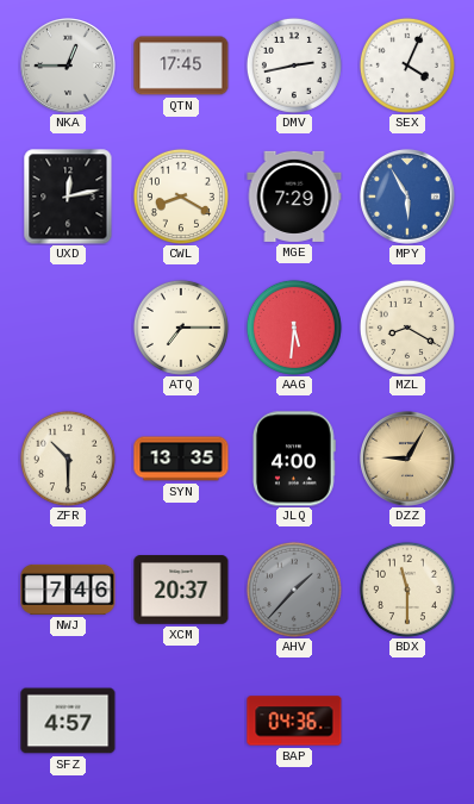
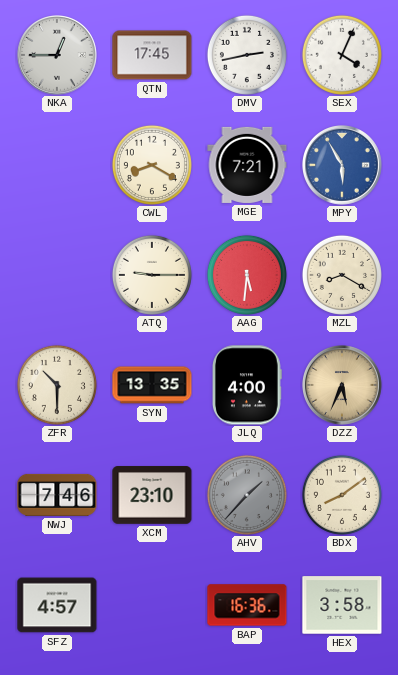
UXD: 12:13 -> none
MGE: 7:29 -> 7:21
ATQ: 7:15 -> 9:15
DZZ: 9:05 -> 5:34
XCM: 20:37 -> 23:10
BDX: 11:30 -> 8:09
BAP: 04:36 -> 16:36
HEX: none -> 3:58
